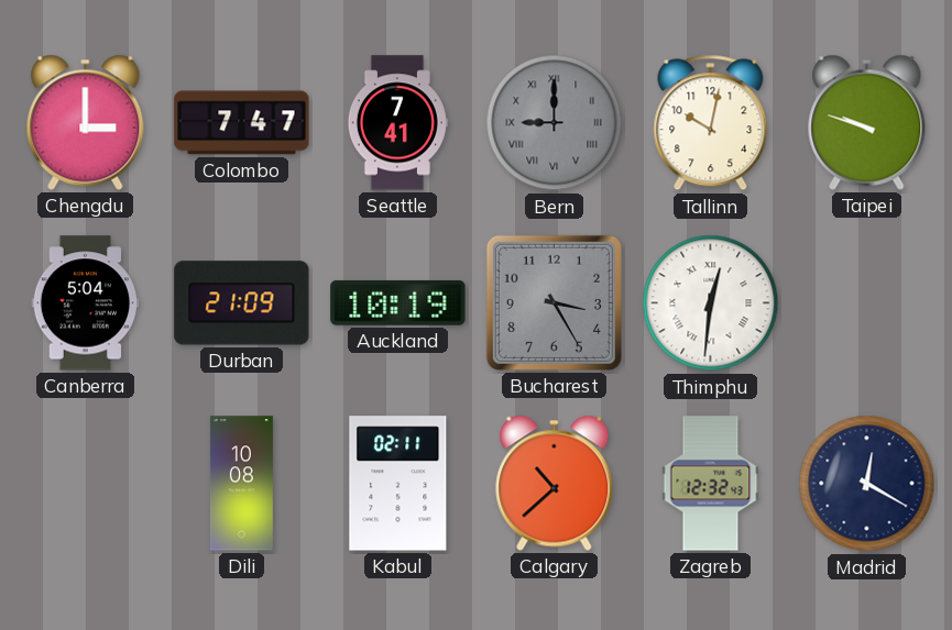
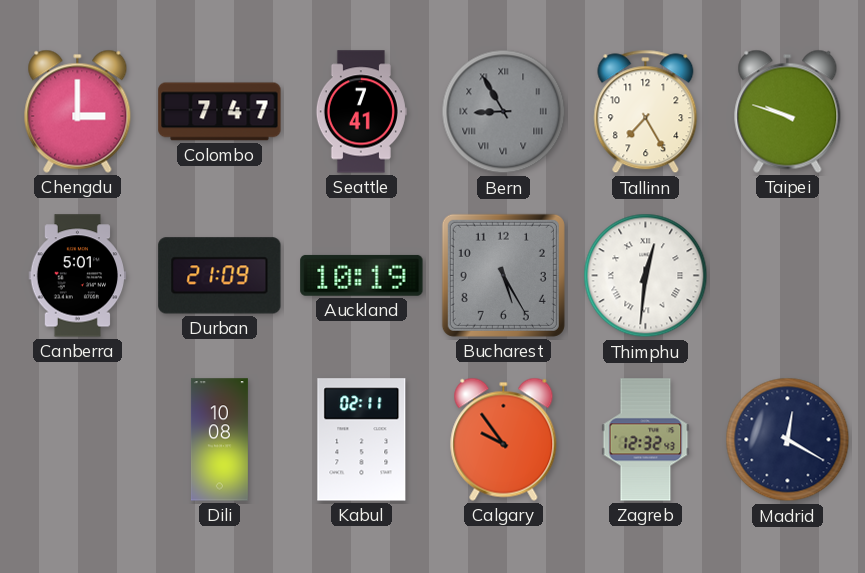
Bern: 9:00 -> 8:55
Tallinn: 10:02 -> 7:25
Canberra: 5:04 -> 5:01
Bucharest: 3:25 -> 5:25
Calgary: 10:38 -> 9:54
